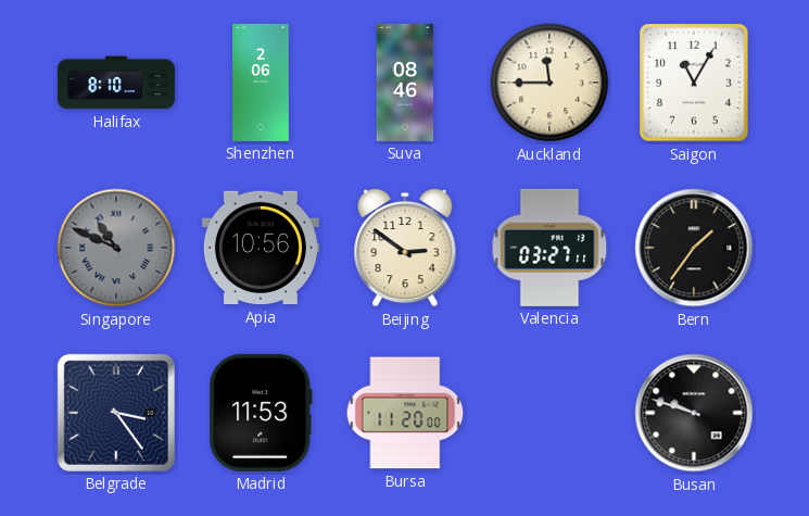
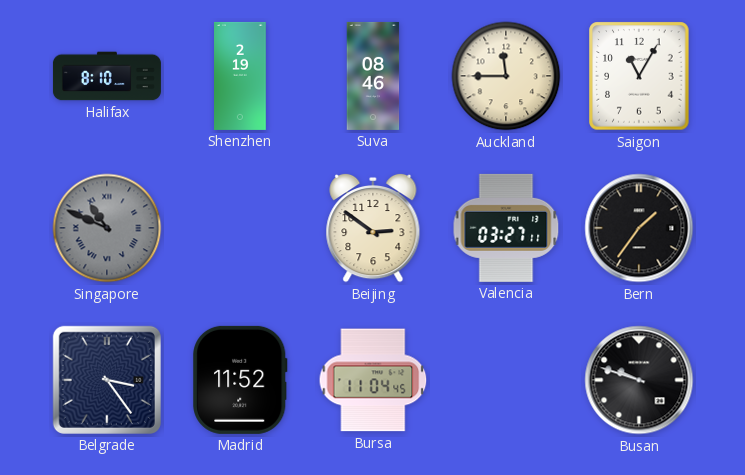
Shenzhen: 2:06 -> 2:19
Apia: 10:56 -> none
Madrid: 11:53 -> 11:52
Bursa: 11:20 -> 11:04
